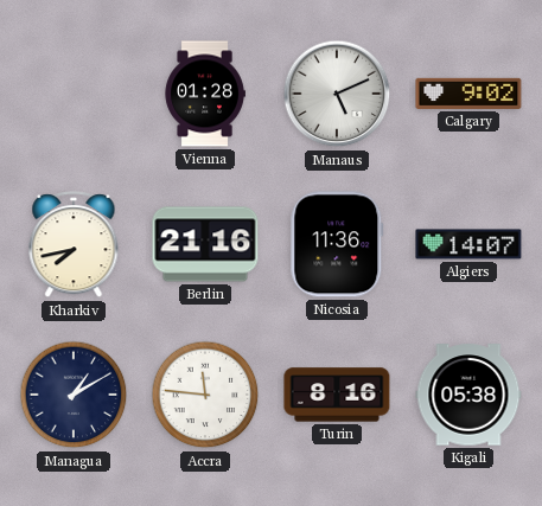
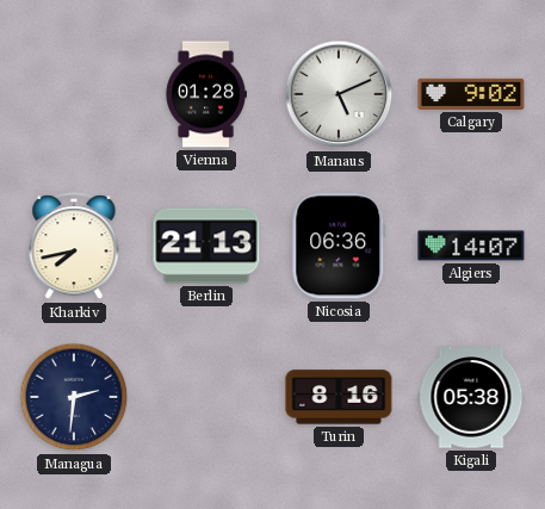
Berlin: 21:16 -> 21:13
Nicosia: 11:36 -> 06:36
Managua: 1:10 -> 2:31
Accra: 11:46 -> none
